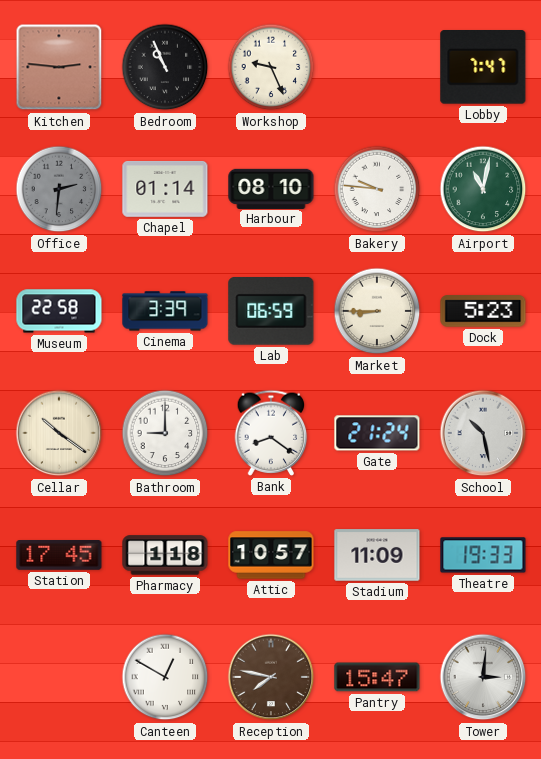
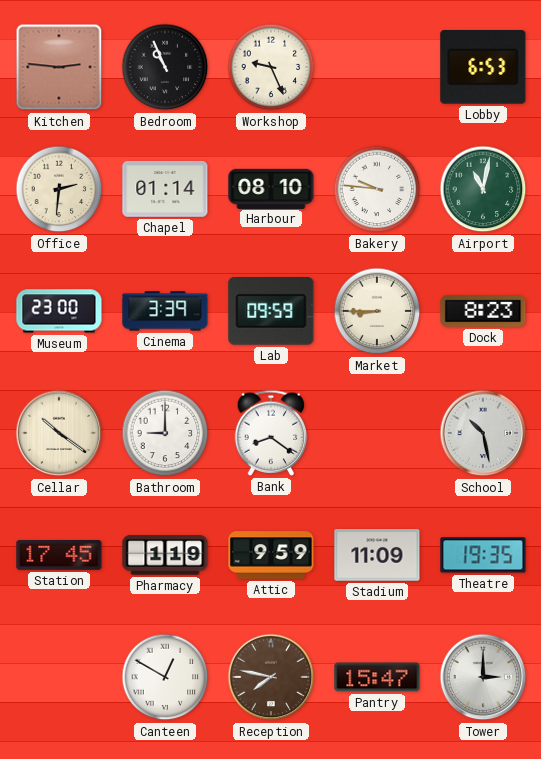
Lobby: 7:47 -> 6:53
Office dial: grey -> cream
Museum: 22:58 -> 23:00
Lab: 06:59 -> 09:59
Dock: 5:23 -> 8:23
Gate: 21:24 -> none
Pharmacy: 1:18 -> 1:19
Attic: 10:57 -> 9:59
Theatre: 19:33 -> 19:35
Tower: 3:01 -> 3:00
